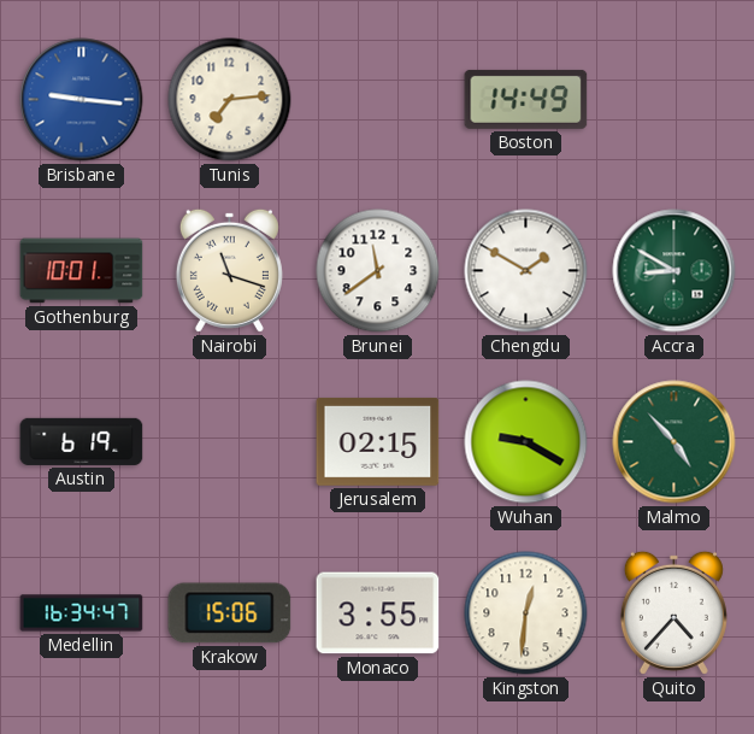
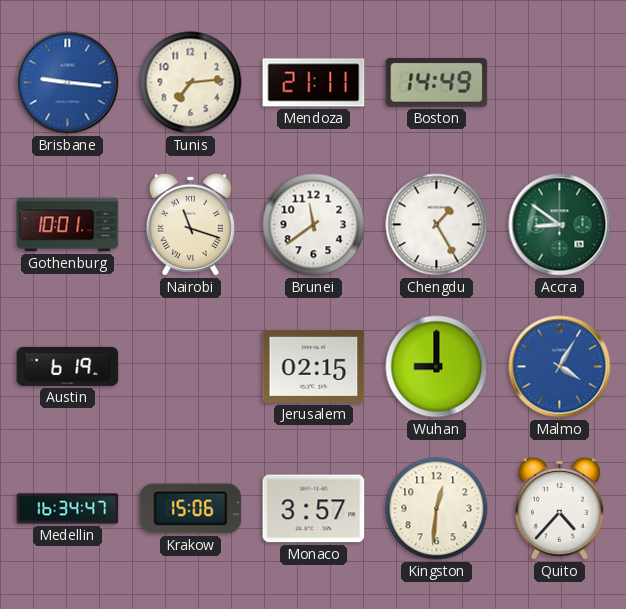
Mendoza: none -> 21:11
Chengdu: 1:50 -> 1:25
Accra: 8:50 -> 8:51
Wuhan: 9:20 -> 9:00
Malmo: 4:53 -> 4:05
Malmo dial: green -> blue
Monaco: 3:55 -> 3:57
